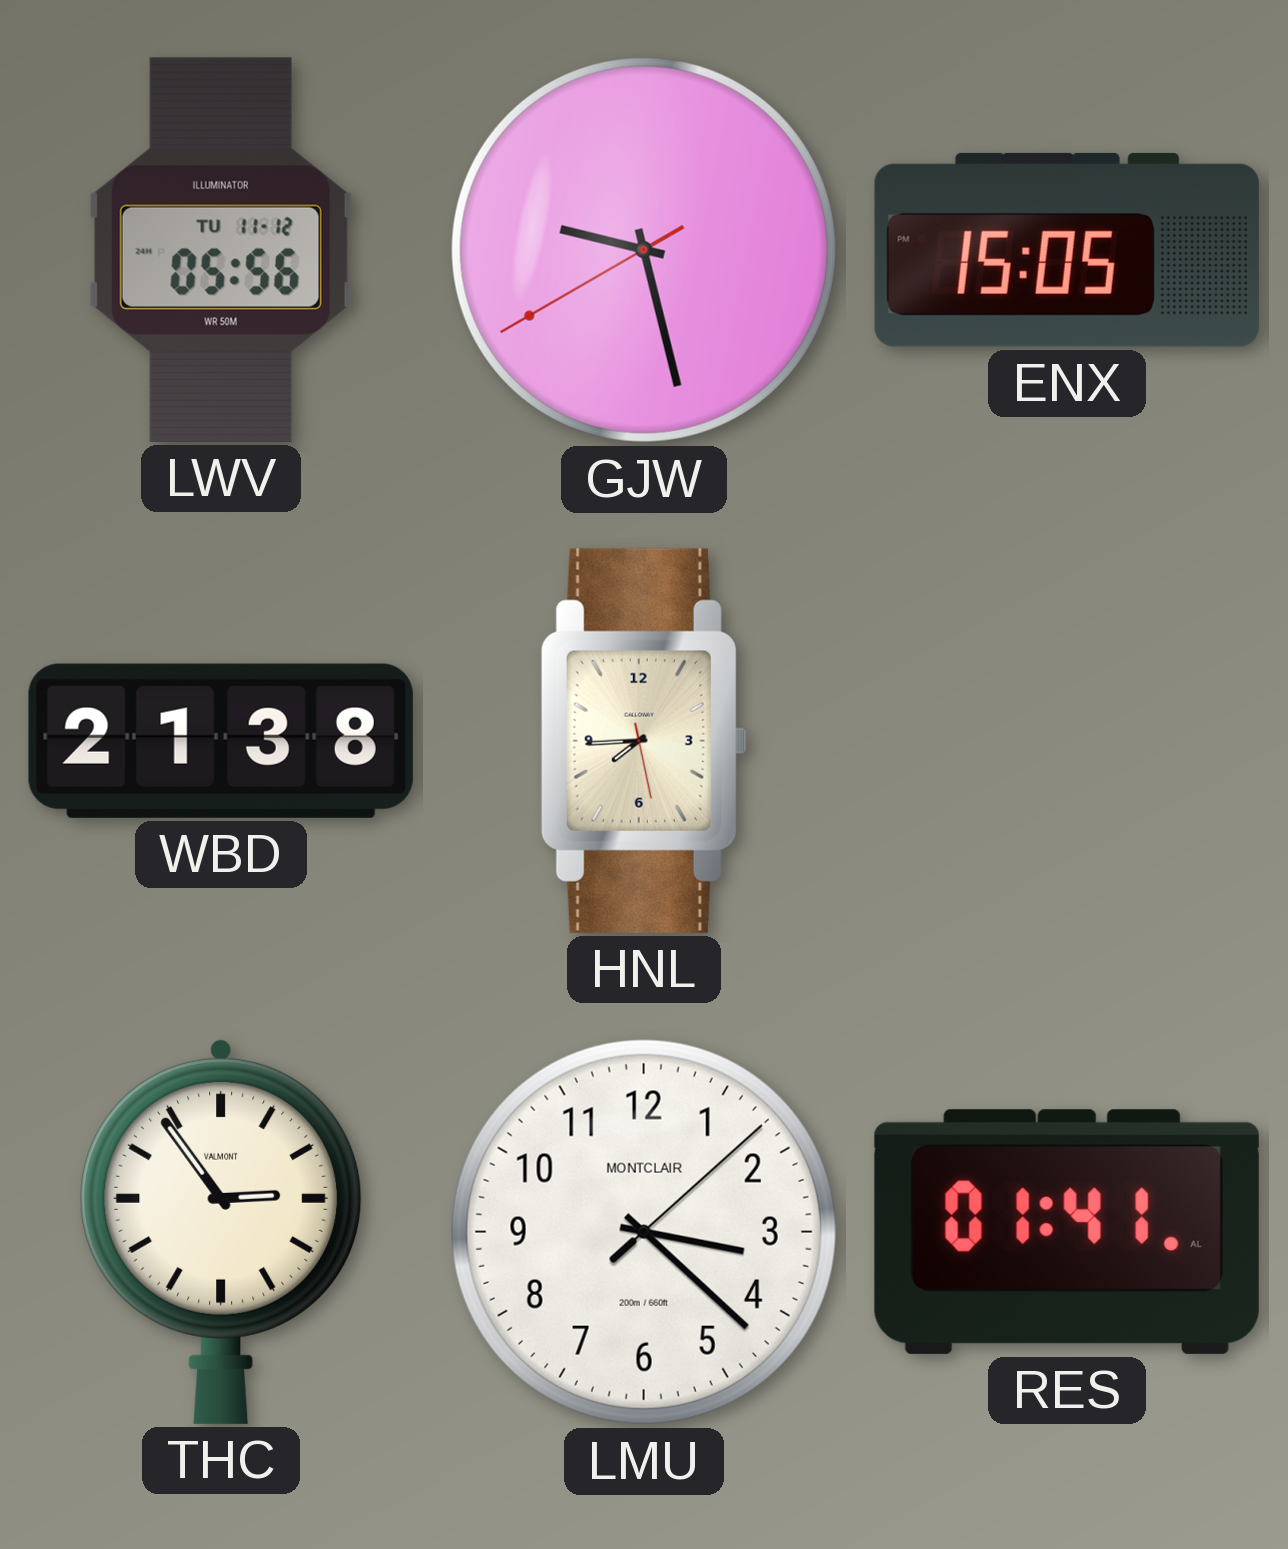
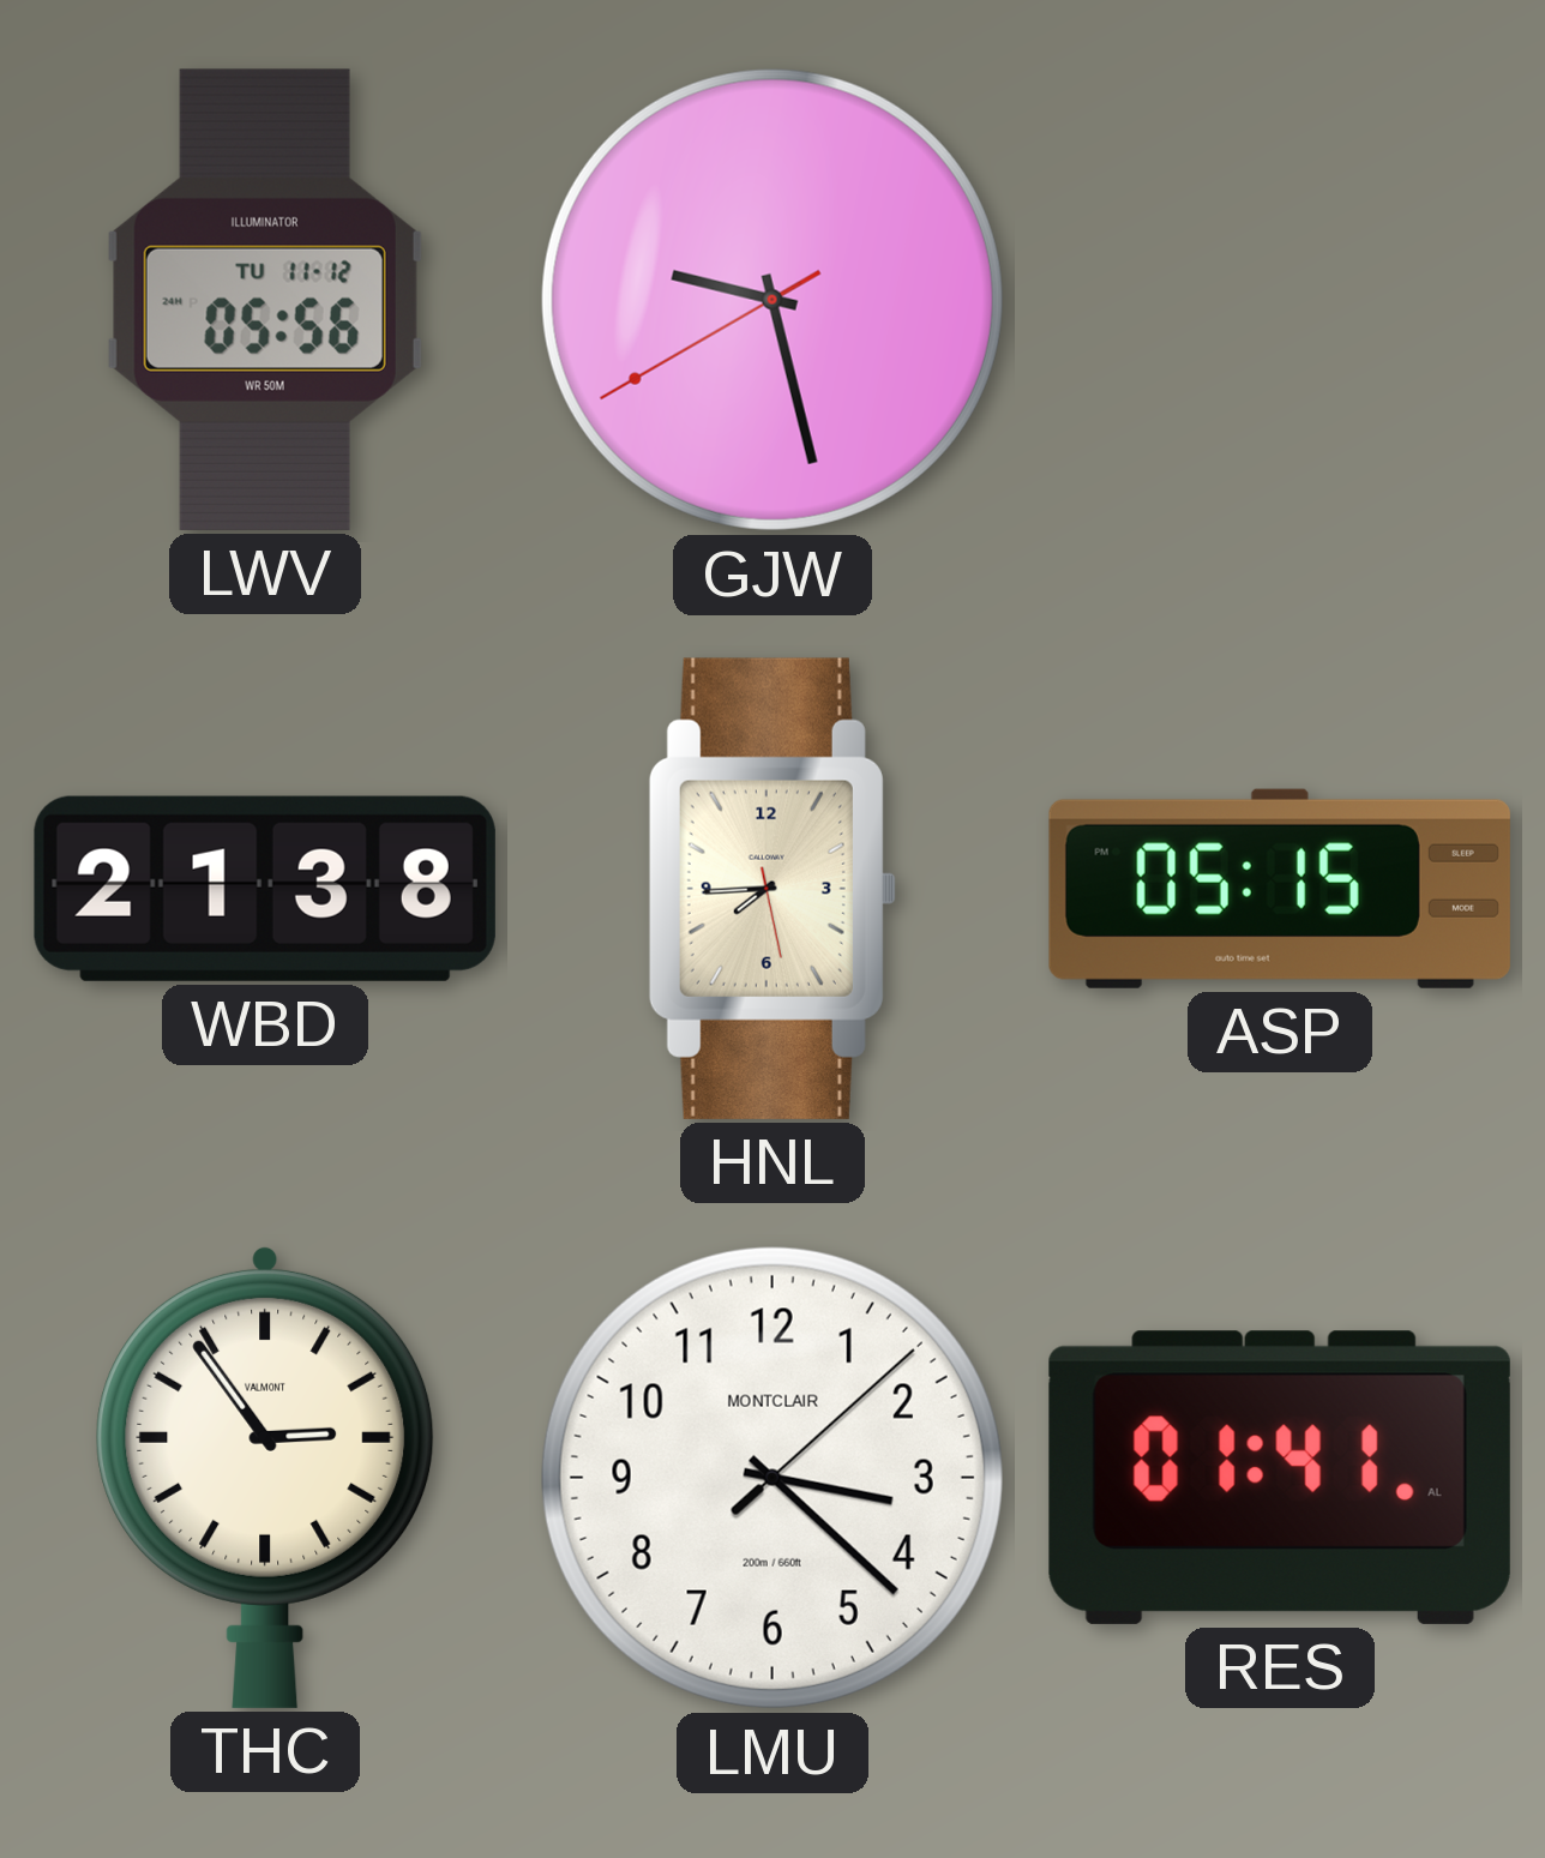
ENX: 15:05 -> none
ASP: none -> 05:15
